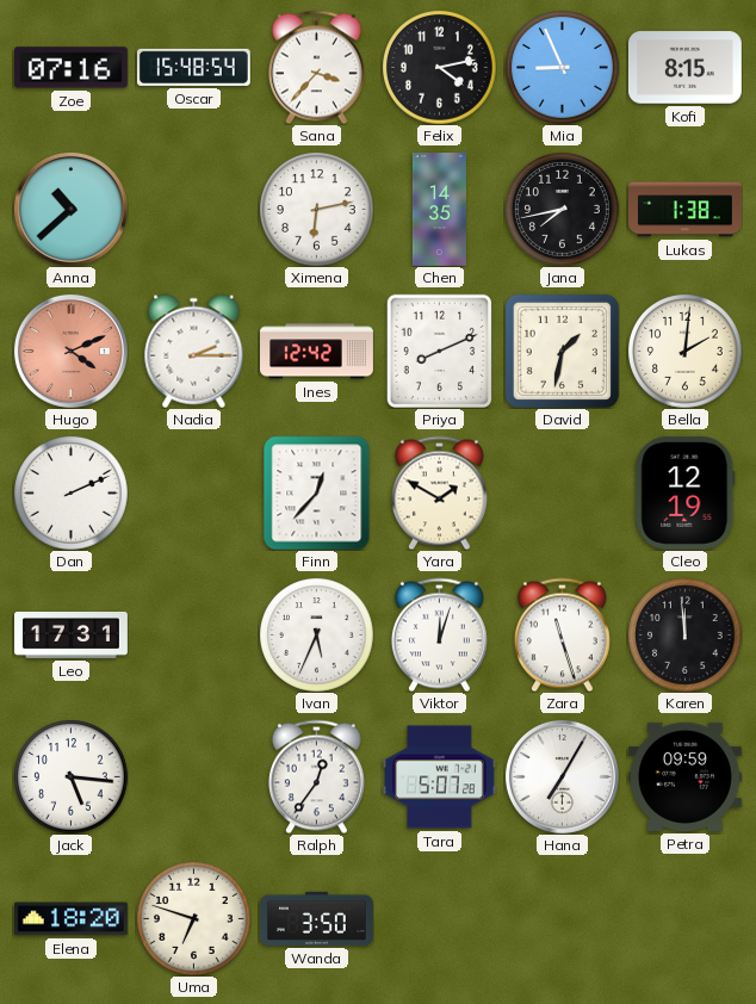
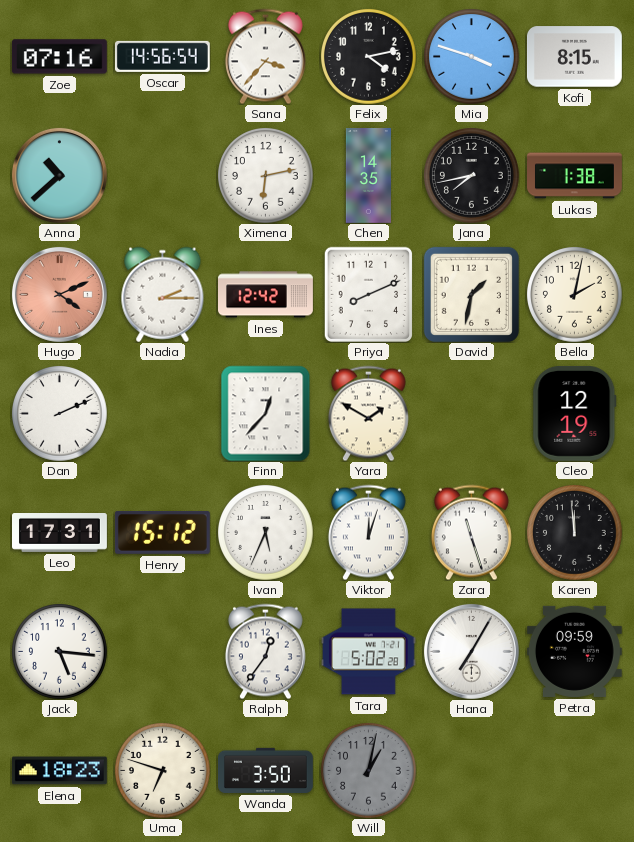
Oscar: 15:48 -> 14:56
Mia: 8:56 -> 3:48
Bella: 2:01 -> 2:02
Henry: none -> 15:12
Tara: 5:07 -> 5:02
Elena: 18:20 -> 18:23
Will: none -> 1:02
